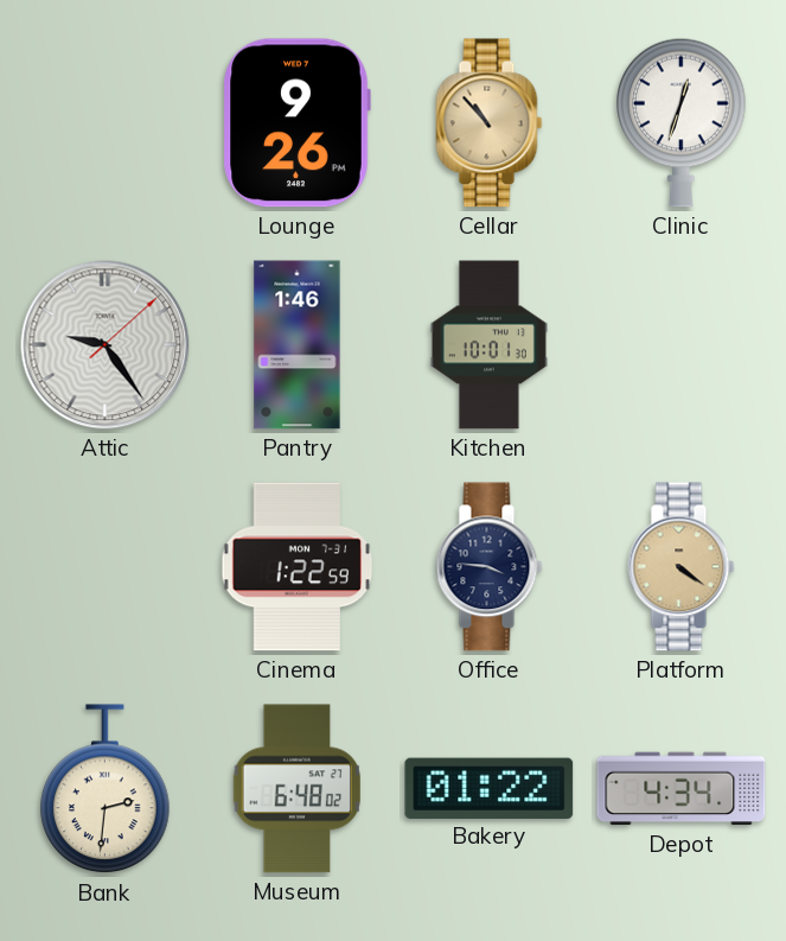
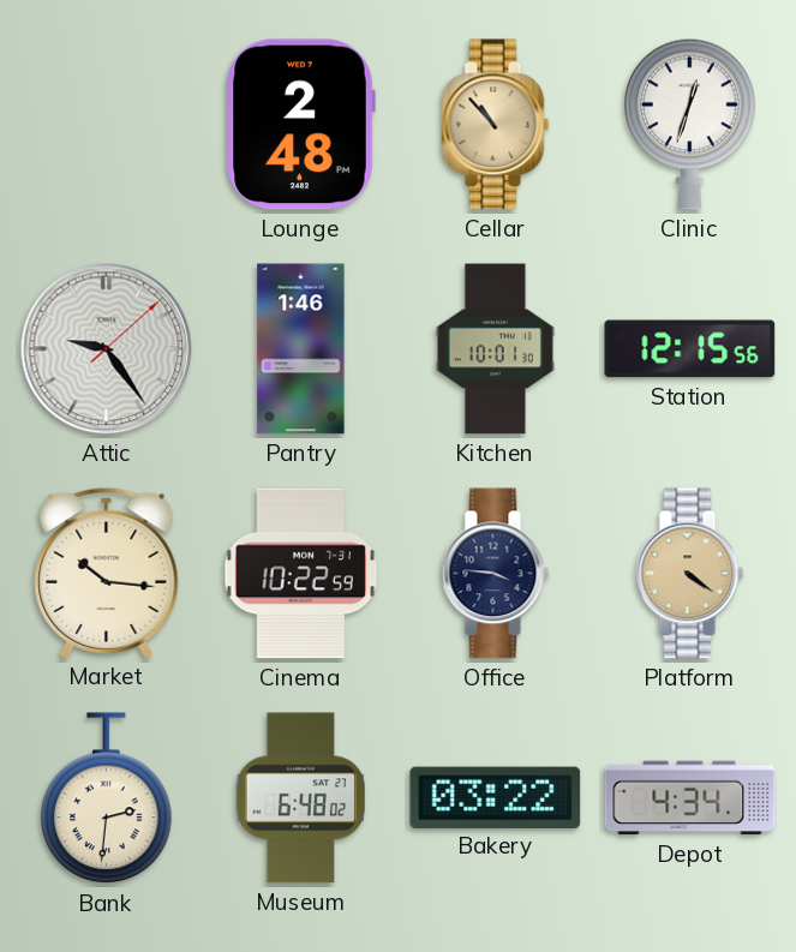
Lounge: 9:26 -> 2:48
Station: none -> 12:15
Market: none -> 10:16
Cinema: 1:22 -> 10:22
Bakery: 01:22 -> 03:22
